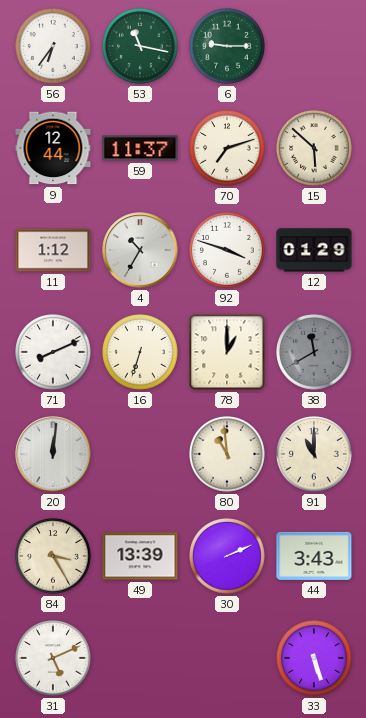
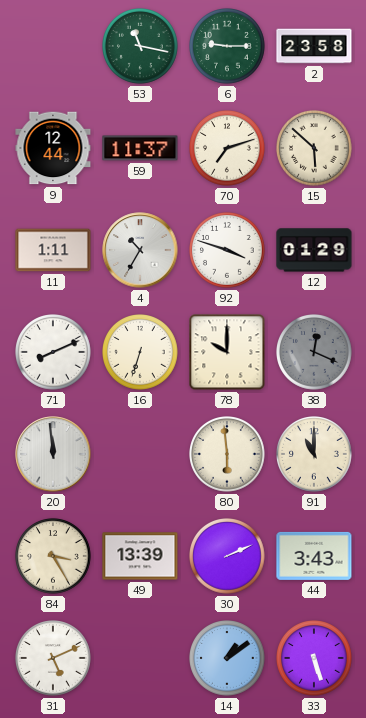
56: 6:36 -> none
2: none -> 23:58
11: 1:12 -> 1:11
78: 1:00 -> 10:00
38: 11:40 -> 12:19
20: 12:01 -> 11:59
80: 10:59 -> 5:59
14: none -> 1:09
